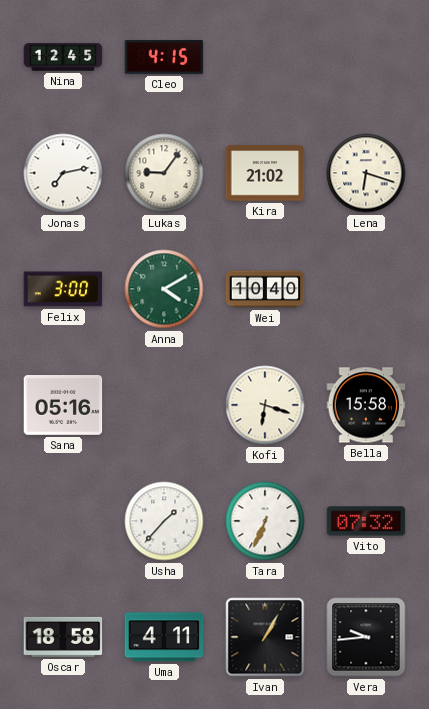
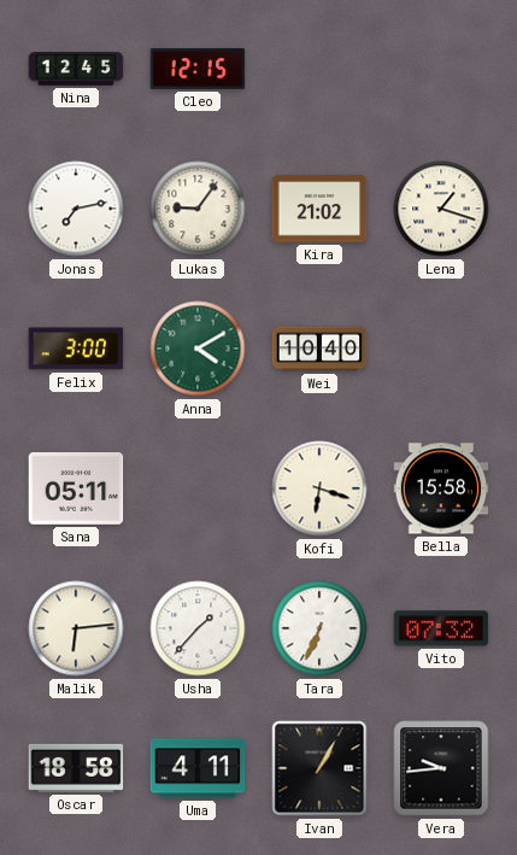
Cleo: 4:15 -> 12:15
Lena: 6:18 -> 1:18
Sana: 05:16 -> 05:11
Malik: none -> 6:14
